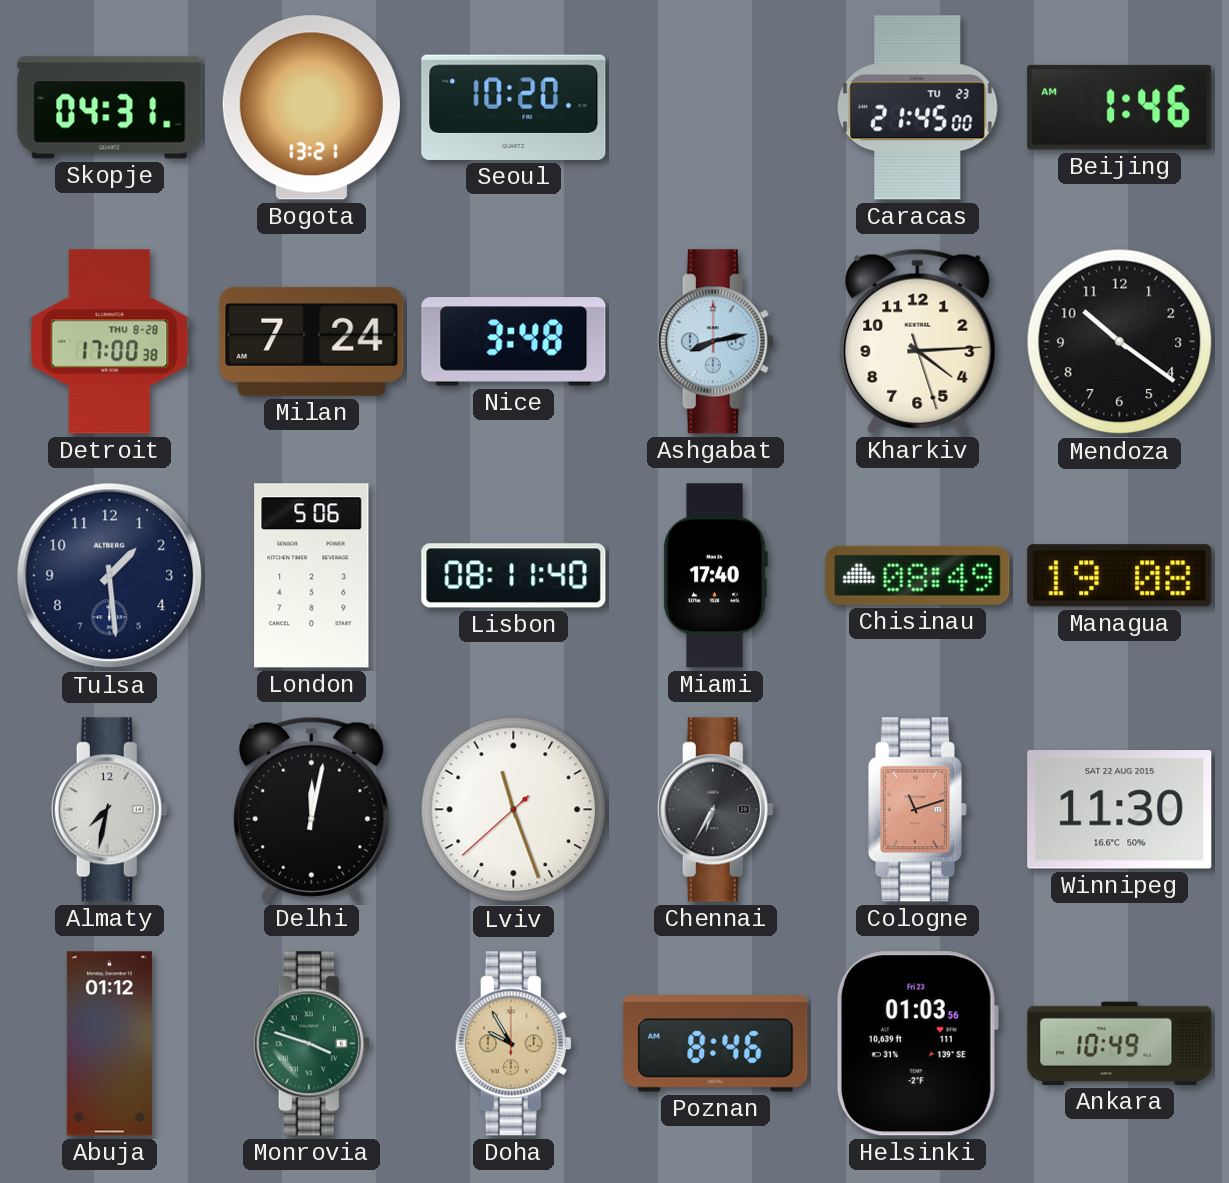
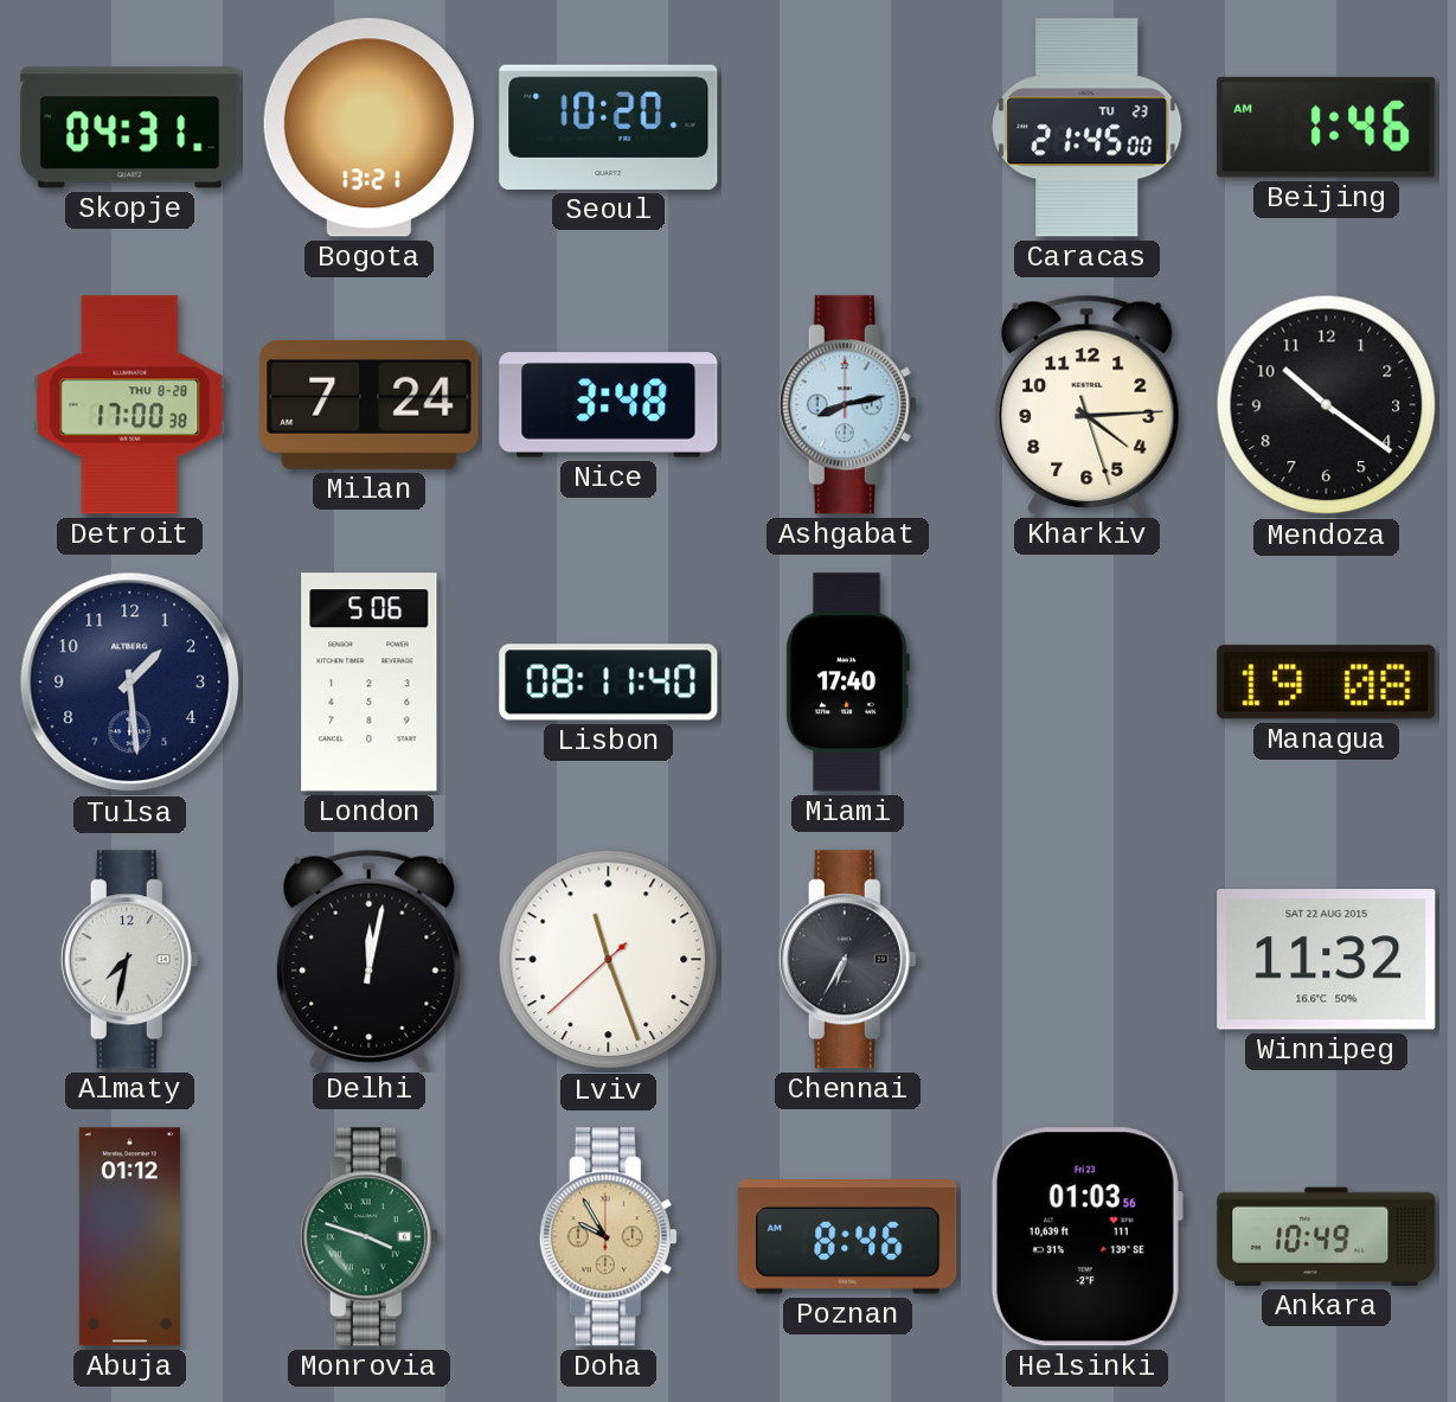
Chisinau: 08:49 -> none
Cologne: 11:12 -> none
Winnipeg: 11:30 -> 11:32
